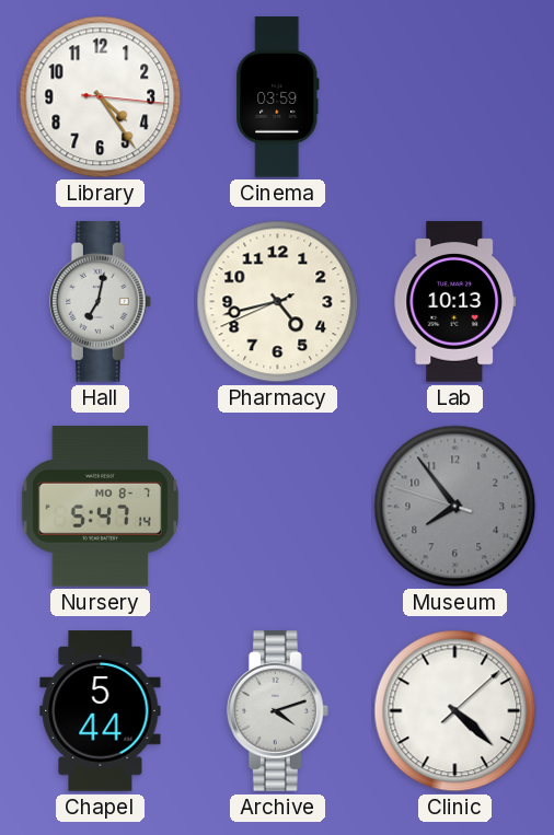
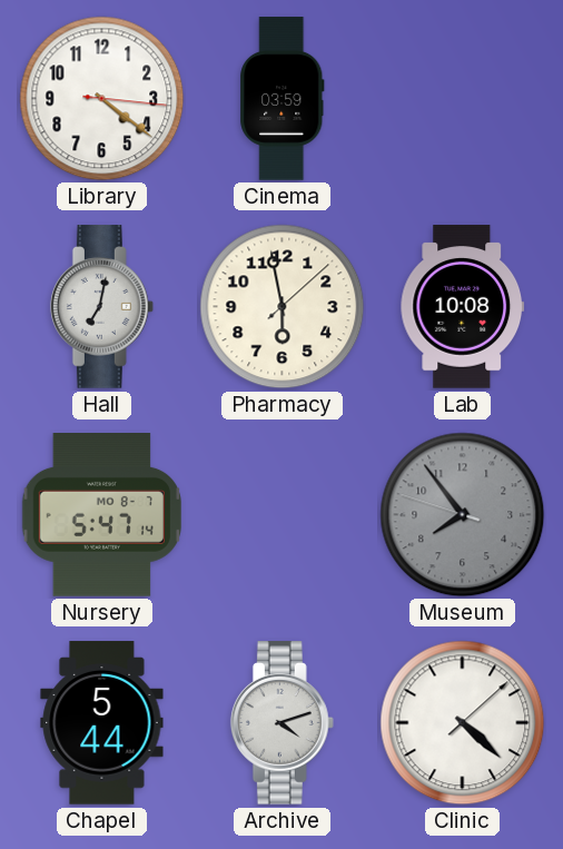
Library: 4:24 -> 4:21
Pharmacy: 4:42 -> 5:58
Lab: 10:13 -> 10:08
